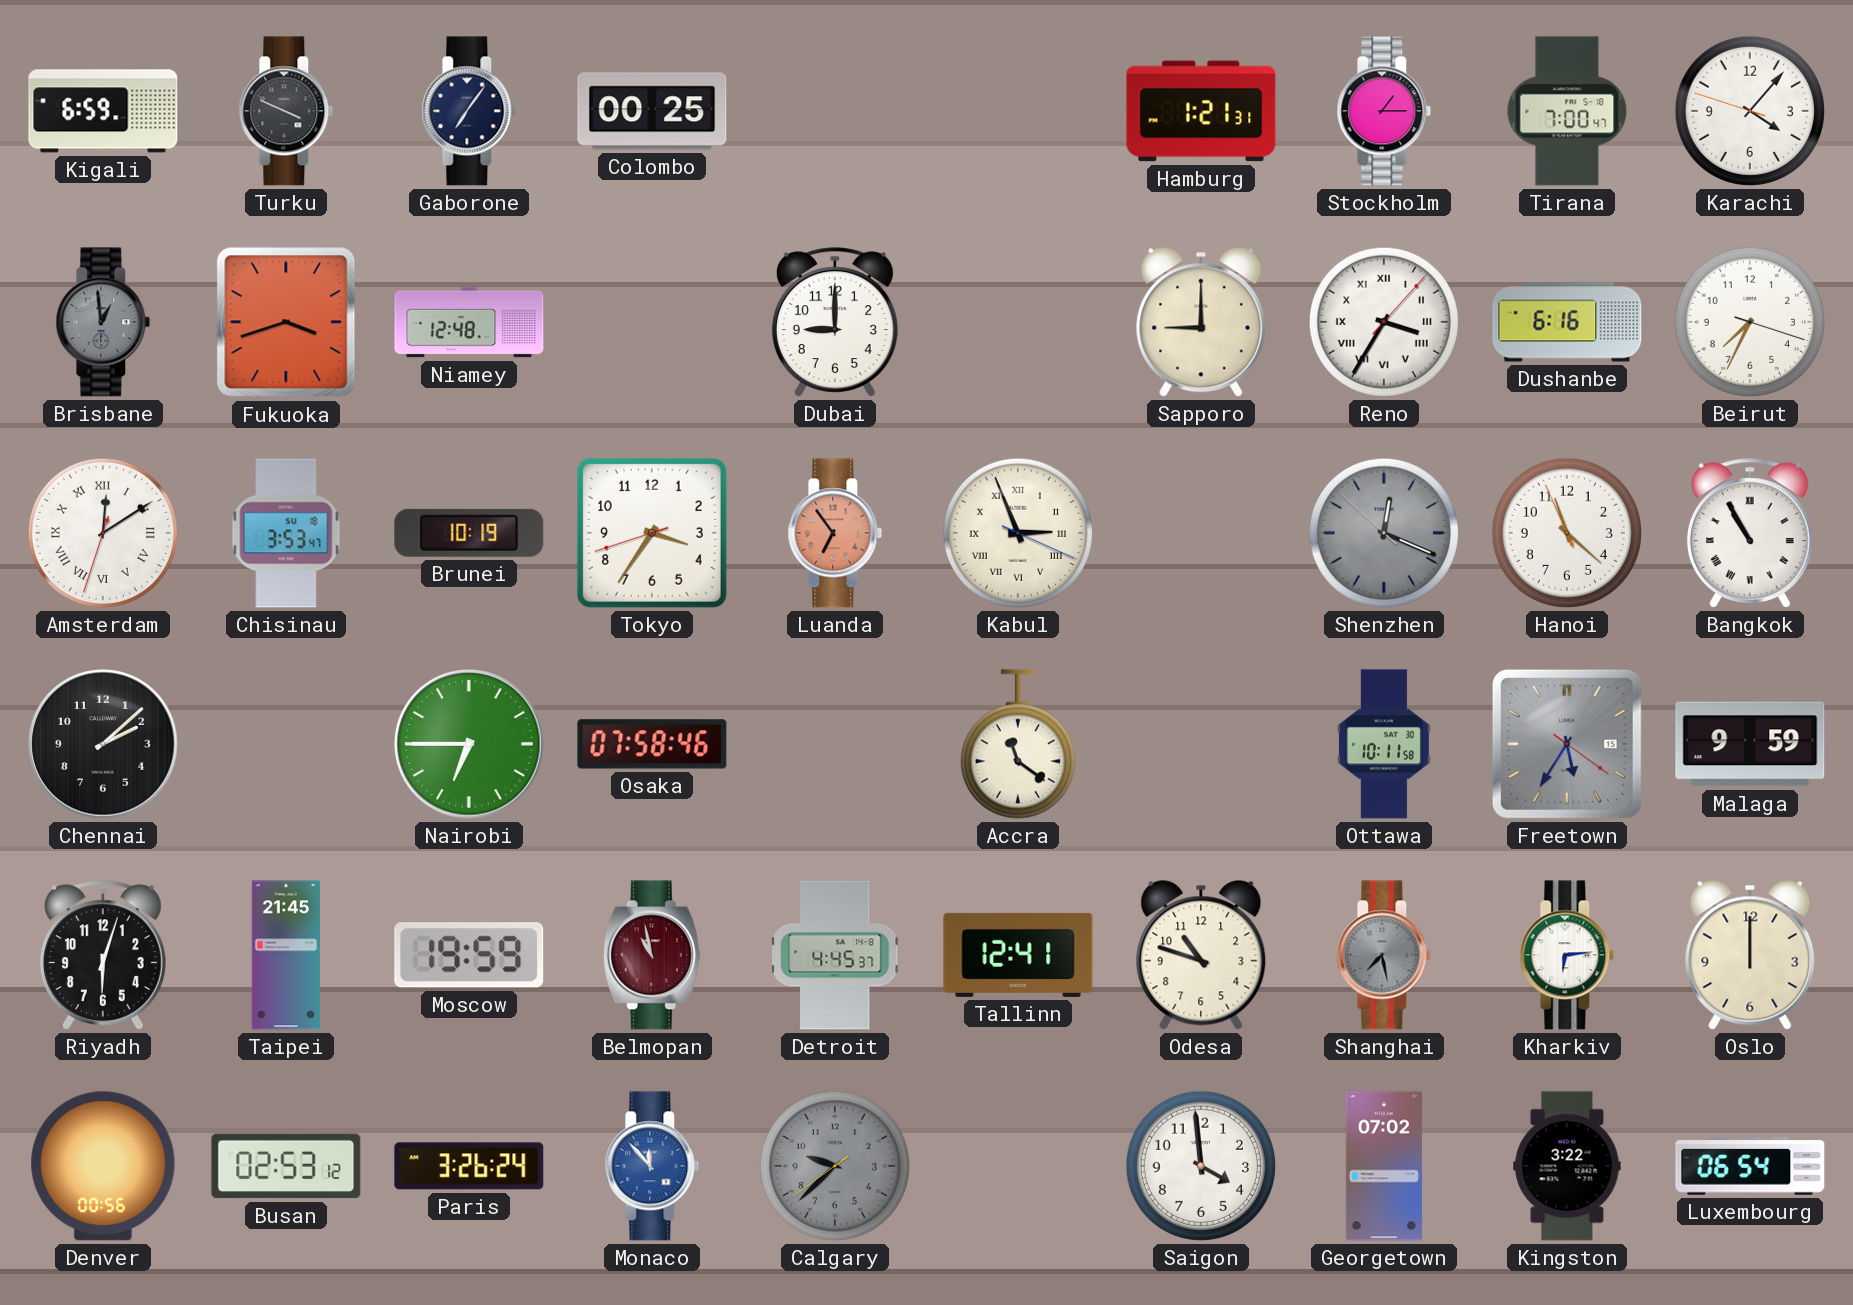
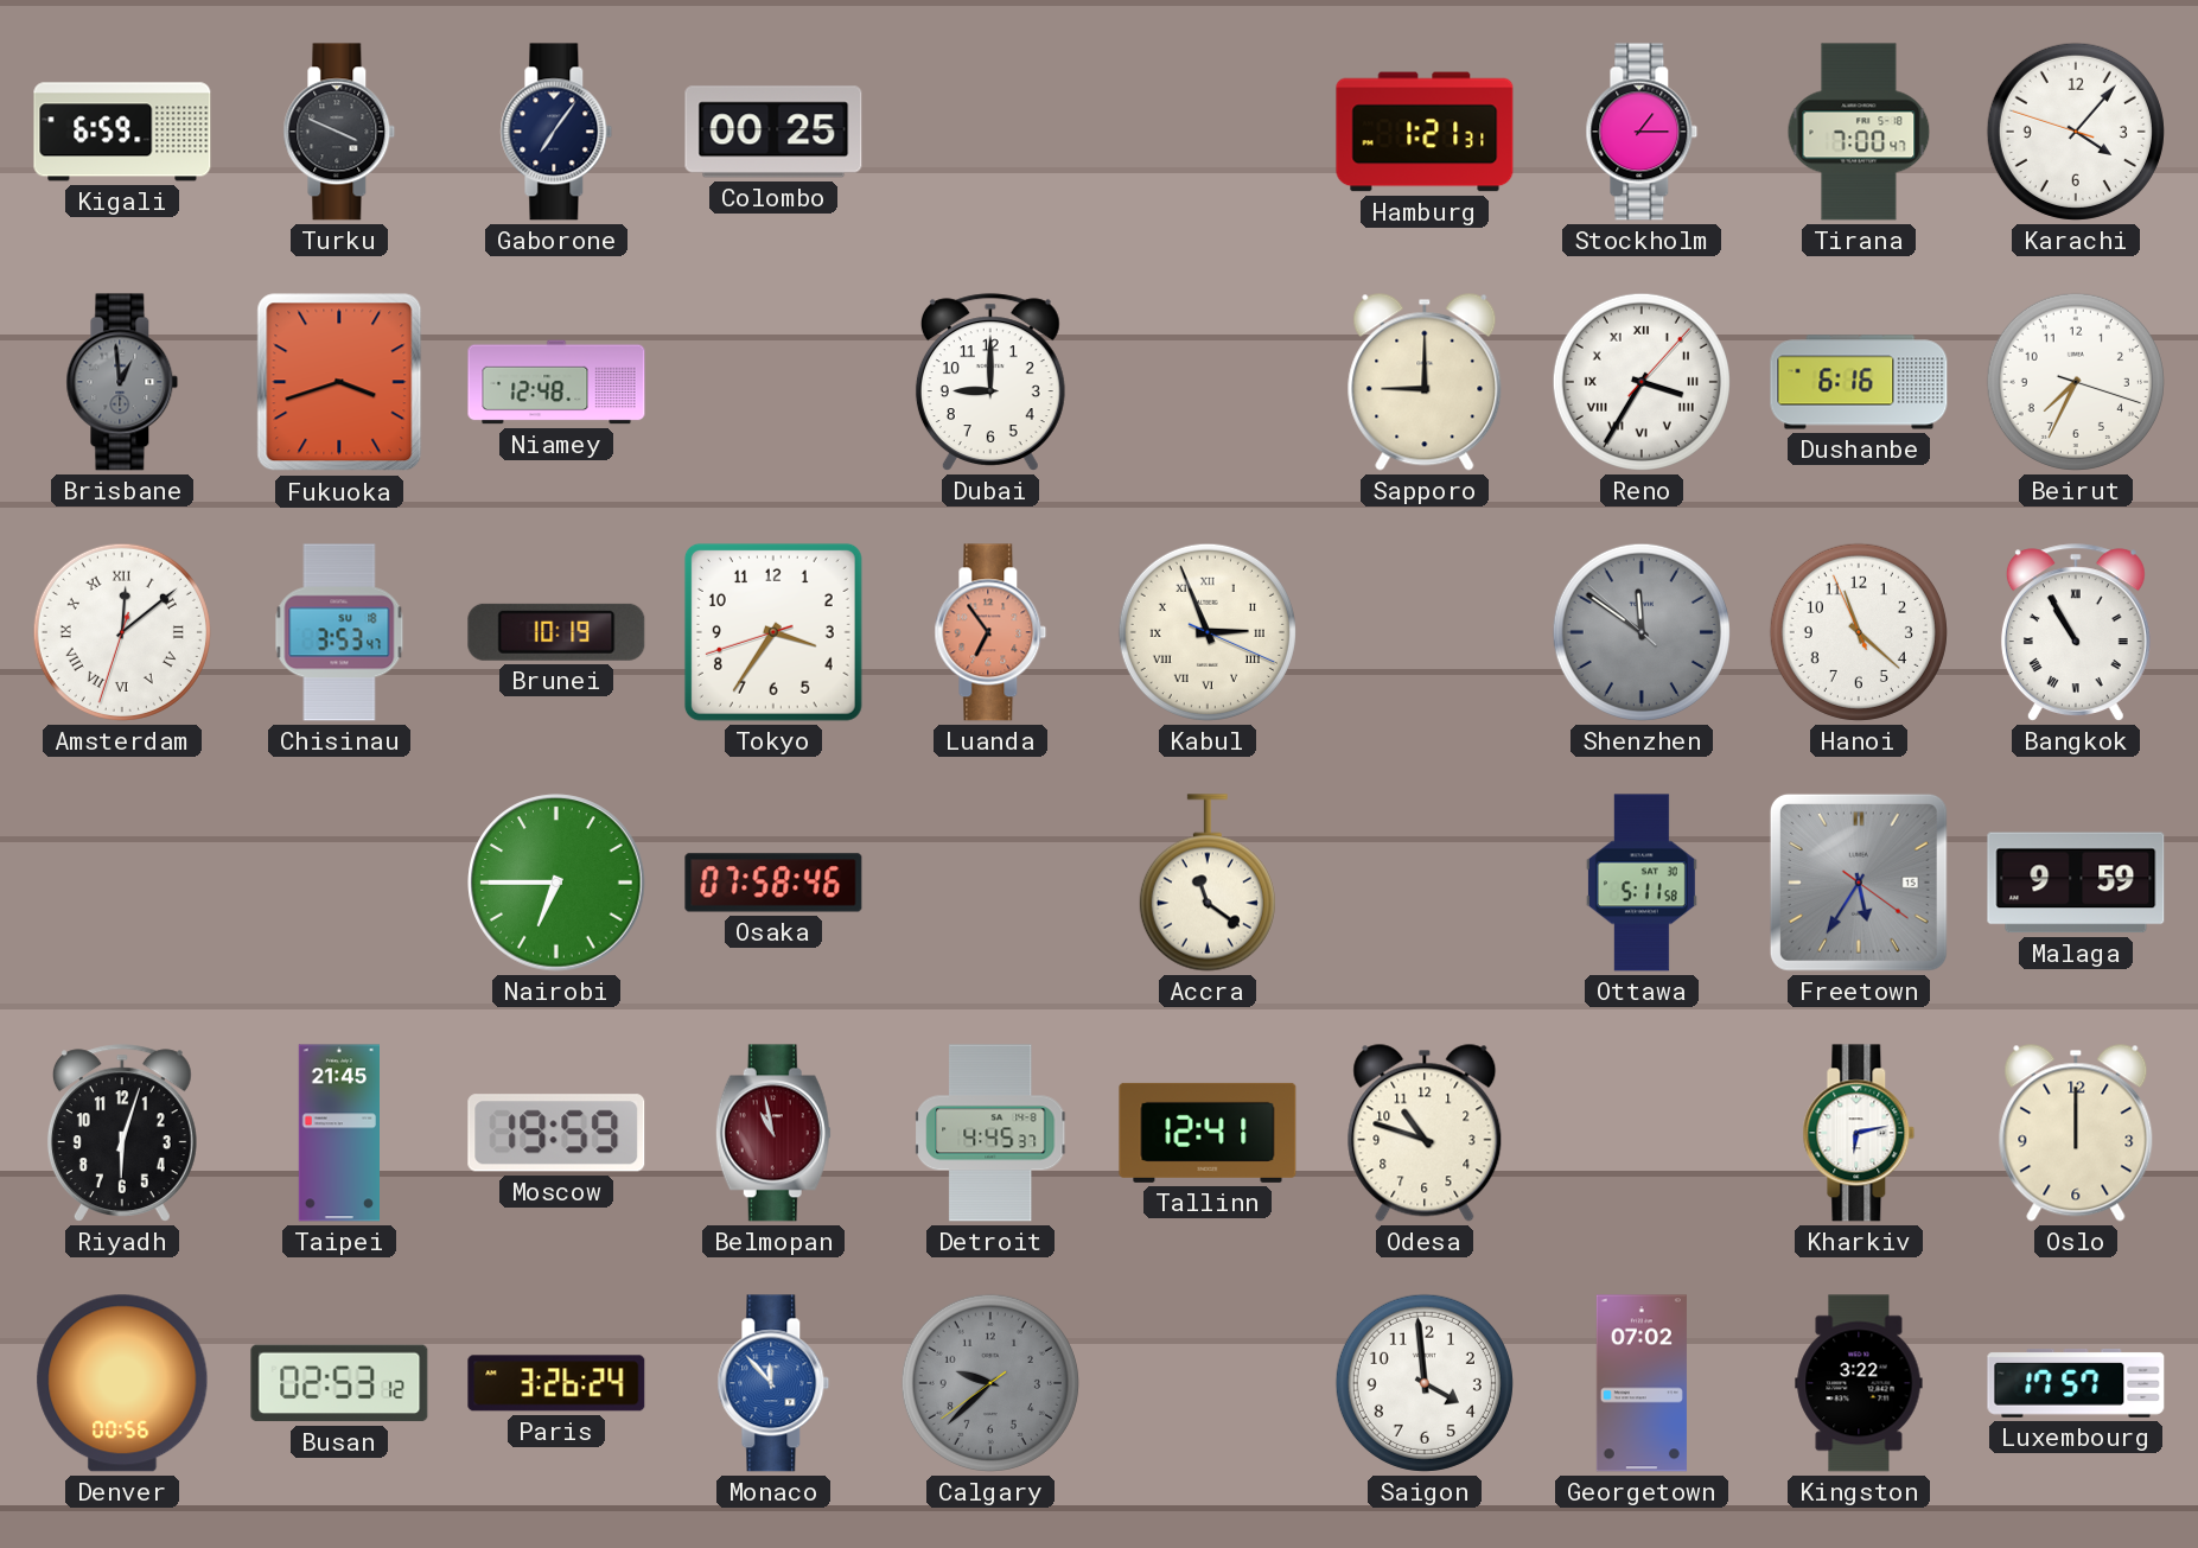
Amsterdam: 12:09 -> 12:08
Shenzhen: 12:18 -> 11:50
Chennai: 2:08 -> none
Ottawa: 10:11 -> 5:11
Shanghai: 7:28 -> none
Kharkiv: 6:14 -> 6:13
Luxembourg: 06:54 -> 17:57
